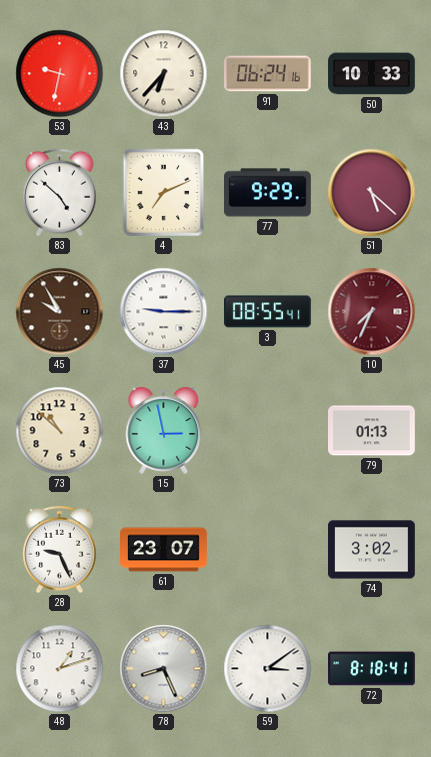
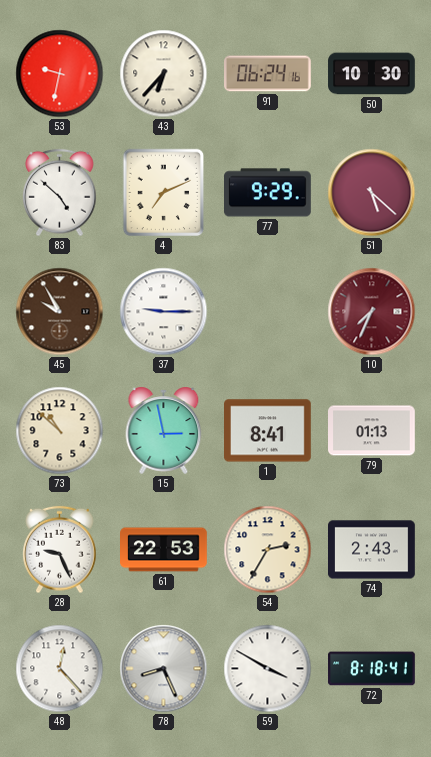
50: 10:33 -> 10:30
3: 08:55 -> none
1: none -> 8:41
61: 23:07 -> 22:53
54: none -> 2:35
74: 3:02 -> 2:43
48: 1:12 -> 12:23
59: 3:09 -> 3:50
